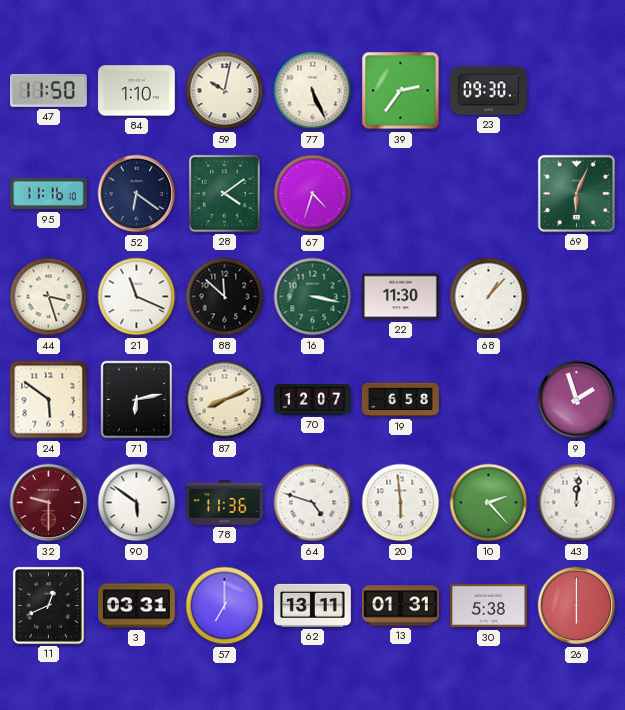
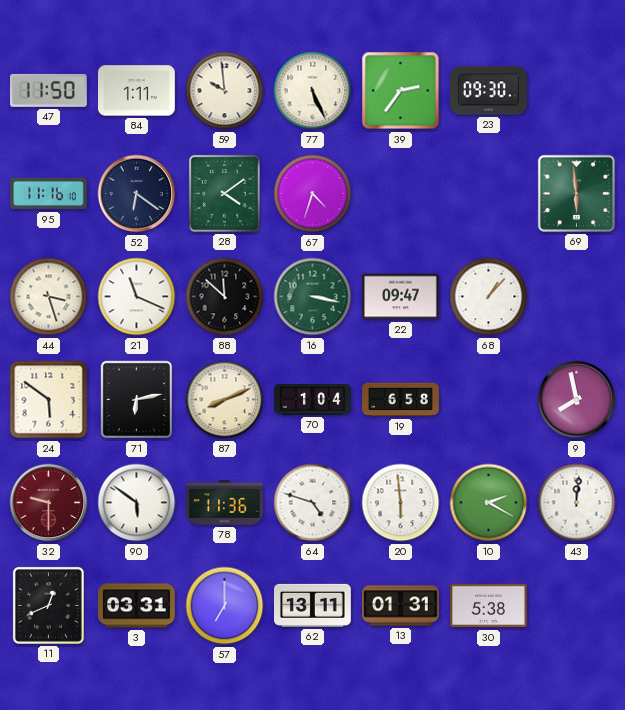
84: 1:10 -> 1:11
59: 10:02 -> 9:59
69: 6:04 -> 5:59
22: 11:30 -> 09:47
70: 12:07 -> 1:04
9: 1:57 -> 7:58
10: 2:23 -> 2:20
26: 6:00 -> none
